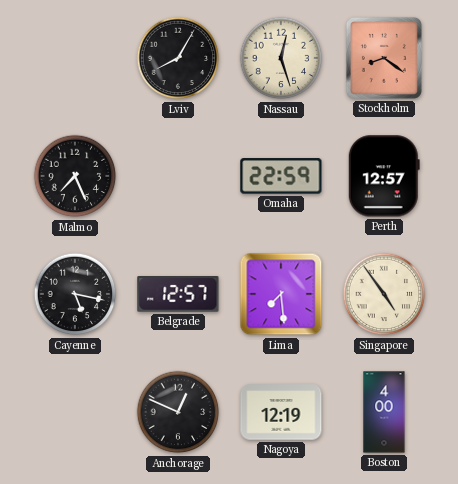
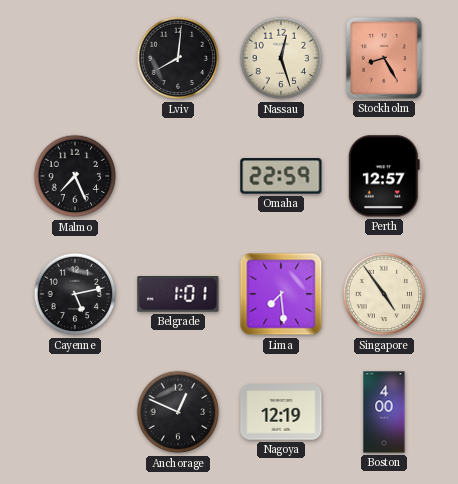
Lviv: 8:05 -> 8:01
Stockholm: 8:21 -> 8:25
Cayenne: 5:17 -> 5:13
Belgrade: 12:57 -> 1:01
